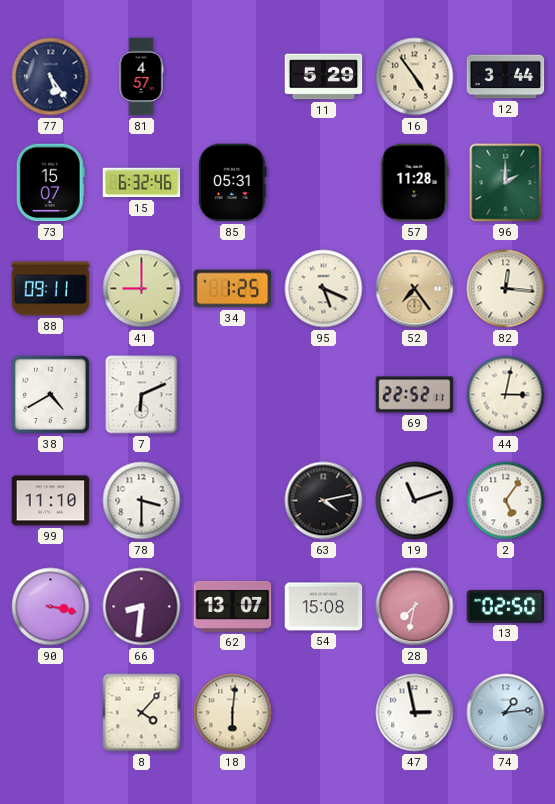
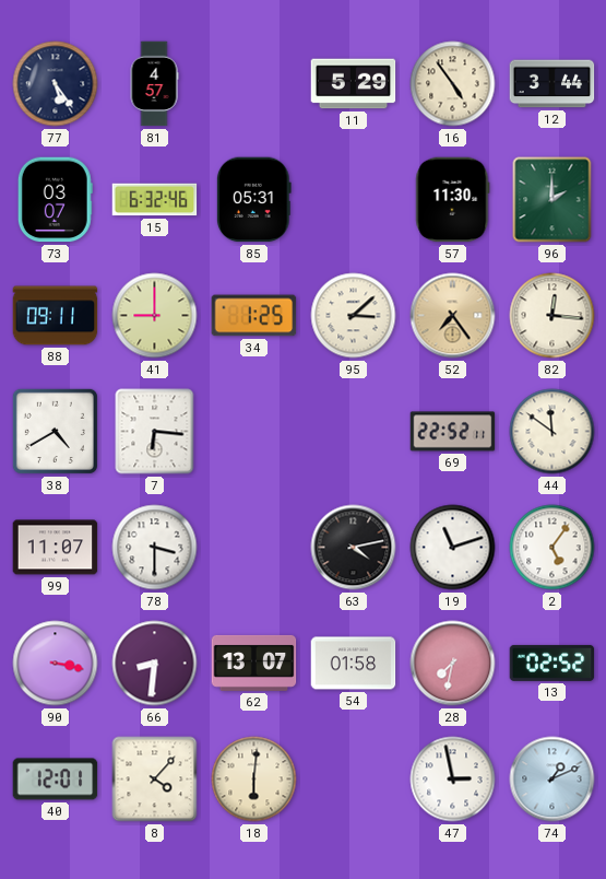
73: 15:07 -> 03:07
57: 11:28 -> 11:30
95: 5:19 -> 3:08
7: 6:11 -> 6:16
44: 3:02 -> 11:51
99: 11:10 -> 11:07
54: 15:08 -> 01:58
13: 02:50 -> 02:52
40: none -> 12:01
74: 1:14 -> 1:11
